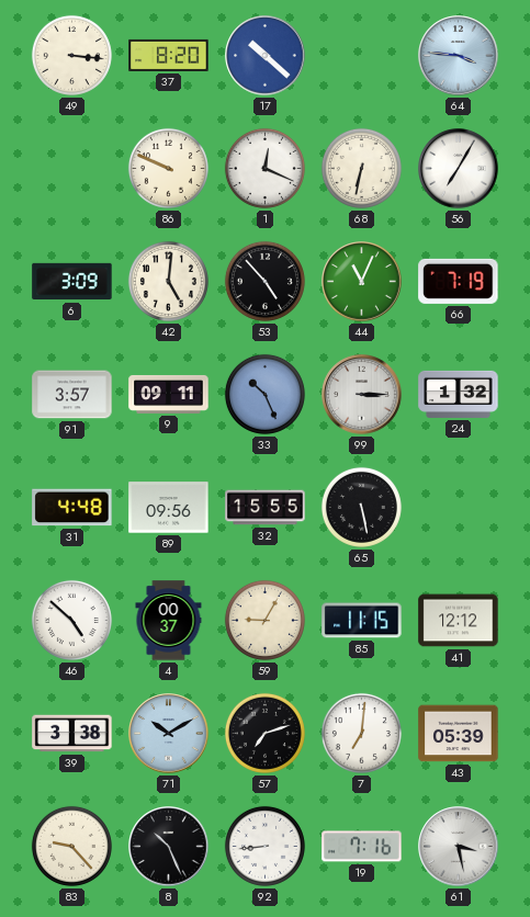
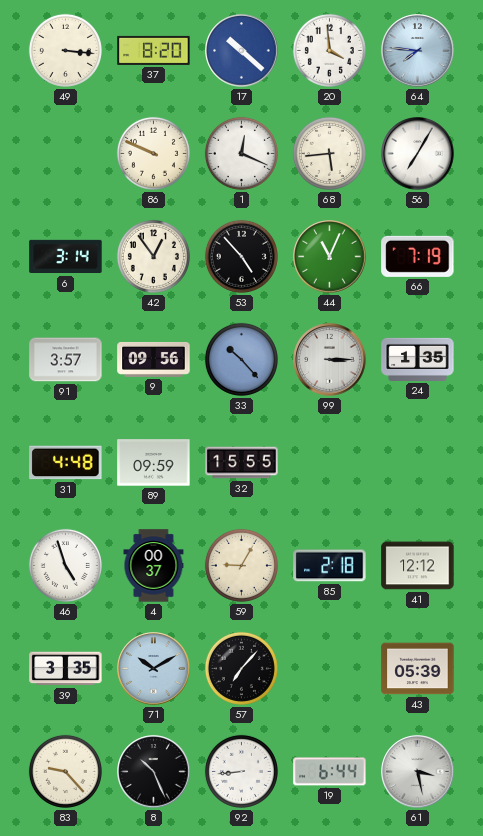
20: none -> 3:59
64: 3:46 -> 7:46
68: 6:32 -> 5:44
6: 3:09 -> 3:14
42: 5:01 -> 12:54
9: 09:11 -> 09:56
33: 10:26 -> 10:23
24: 1:32 -> 1:35
89: 09:56 -> 09:59
65: 5:28 -> none
46: 4:52 -> 4:57
85: 11:15 -> 2:18
39: 3:38 -> 3:35
57: 7:12 -> 7:07
7: 7:01 -> none
19: 7:16 -> 6:44
